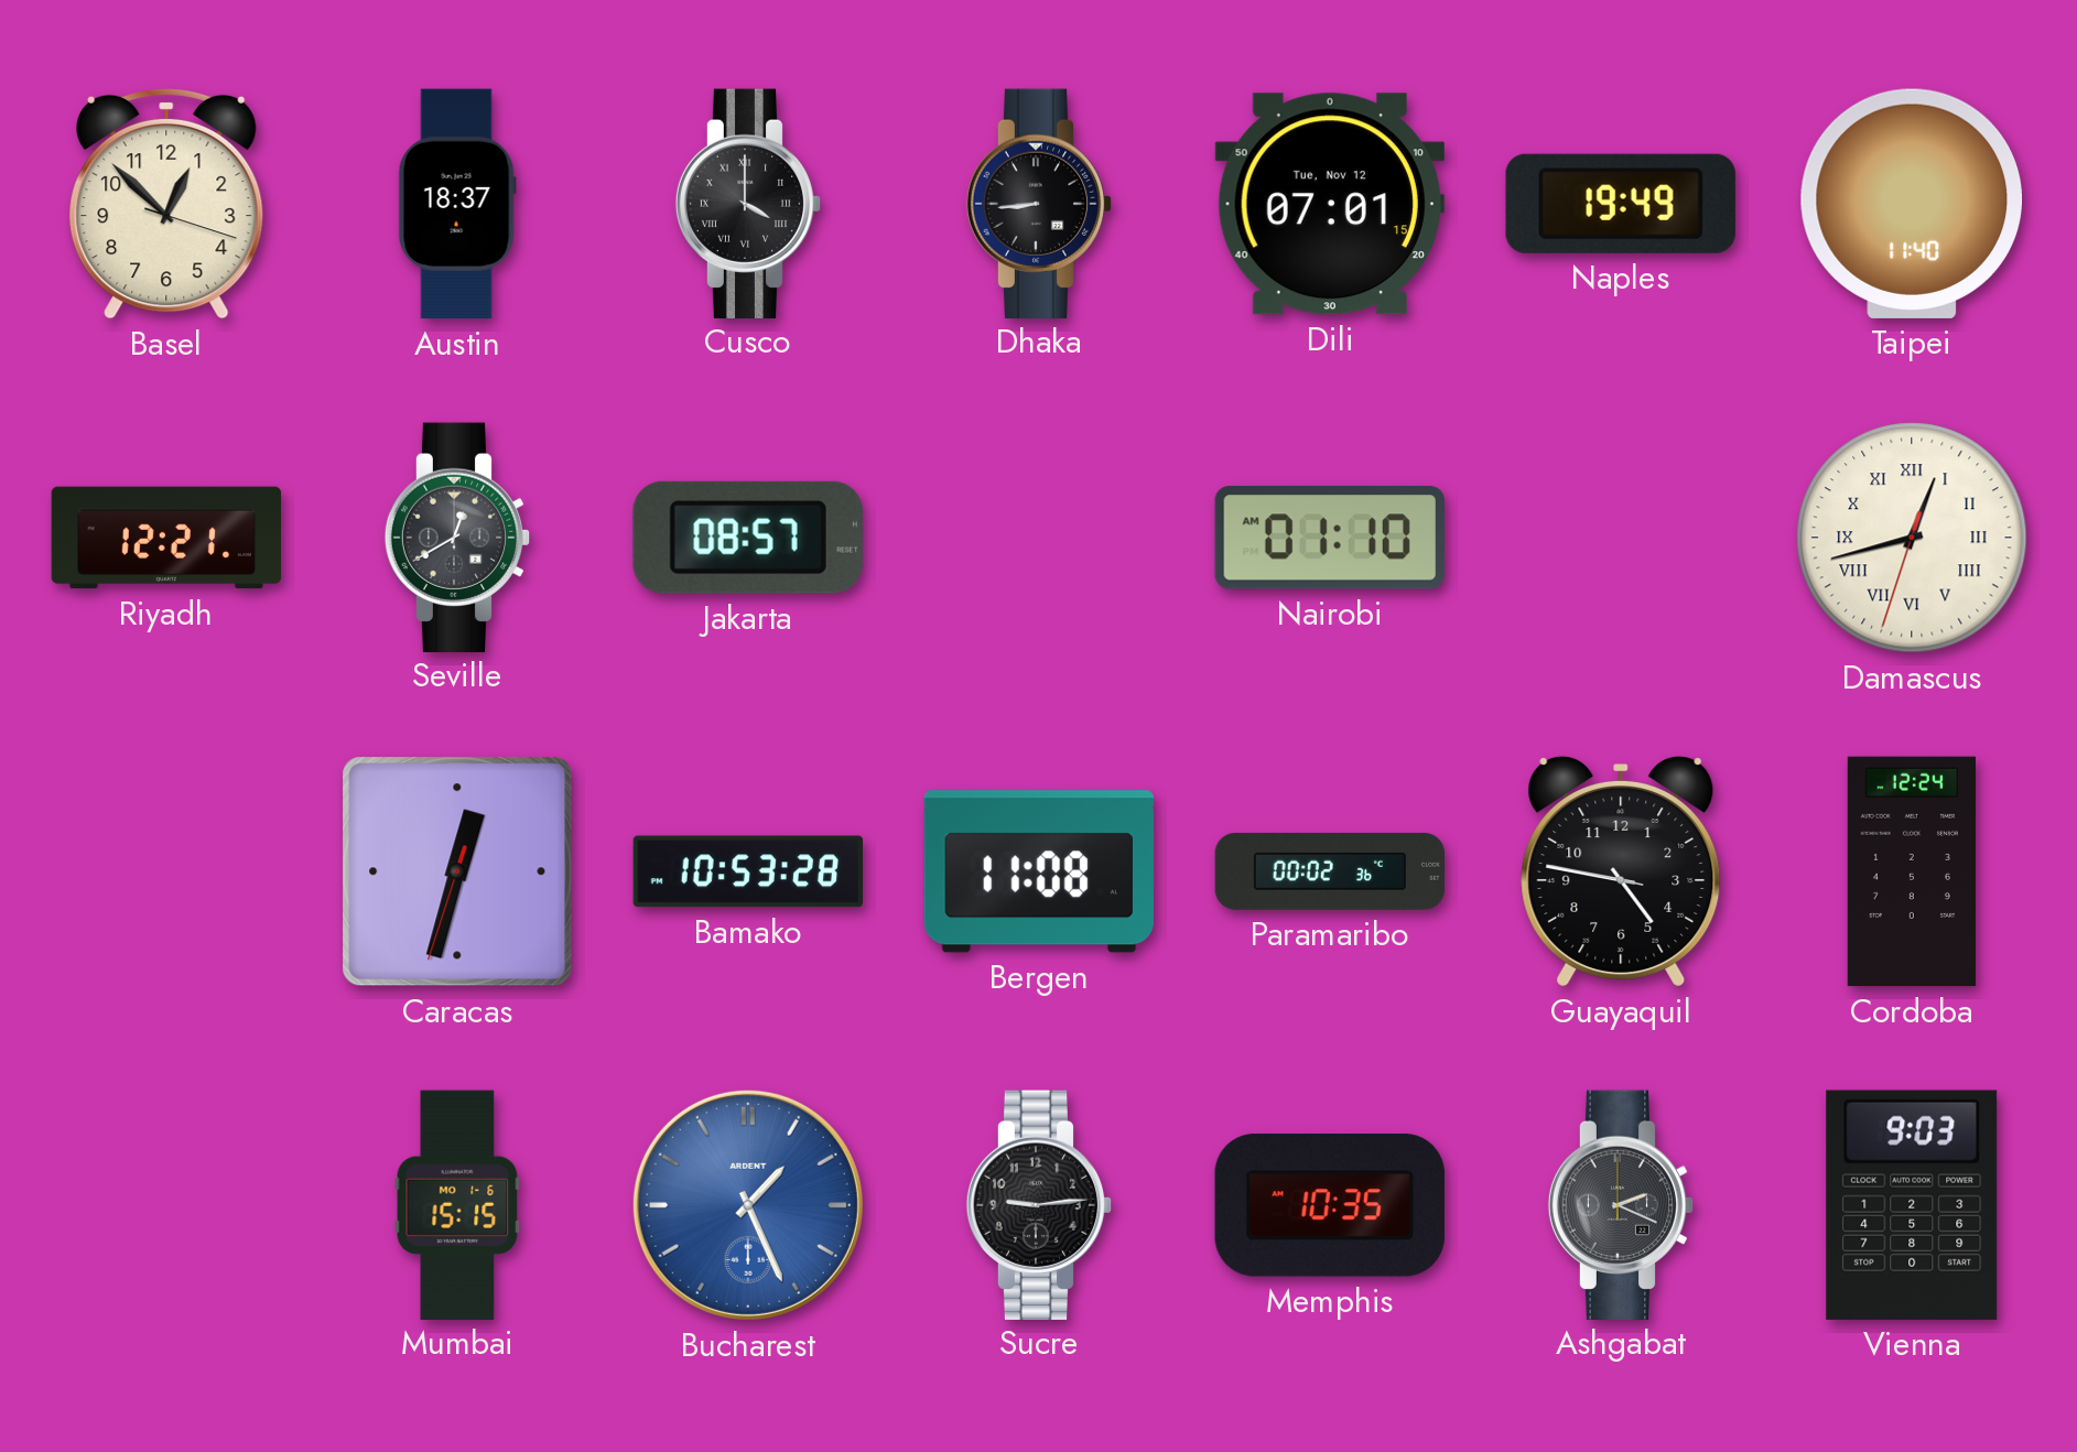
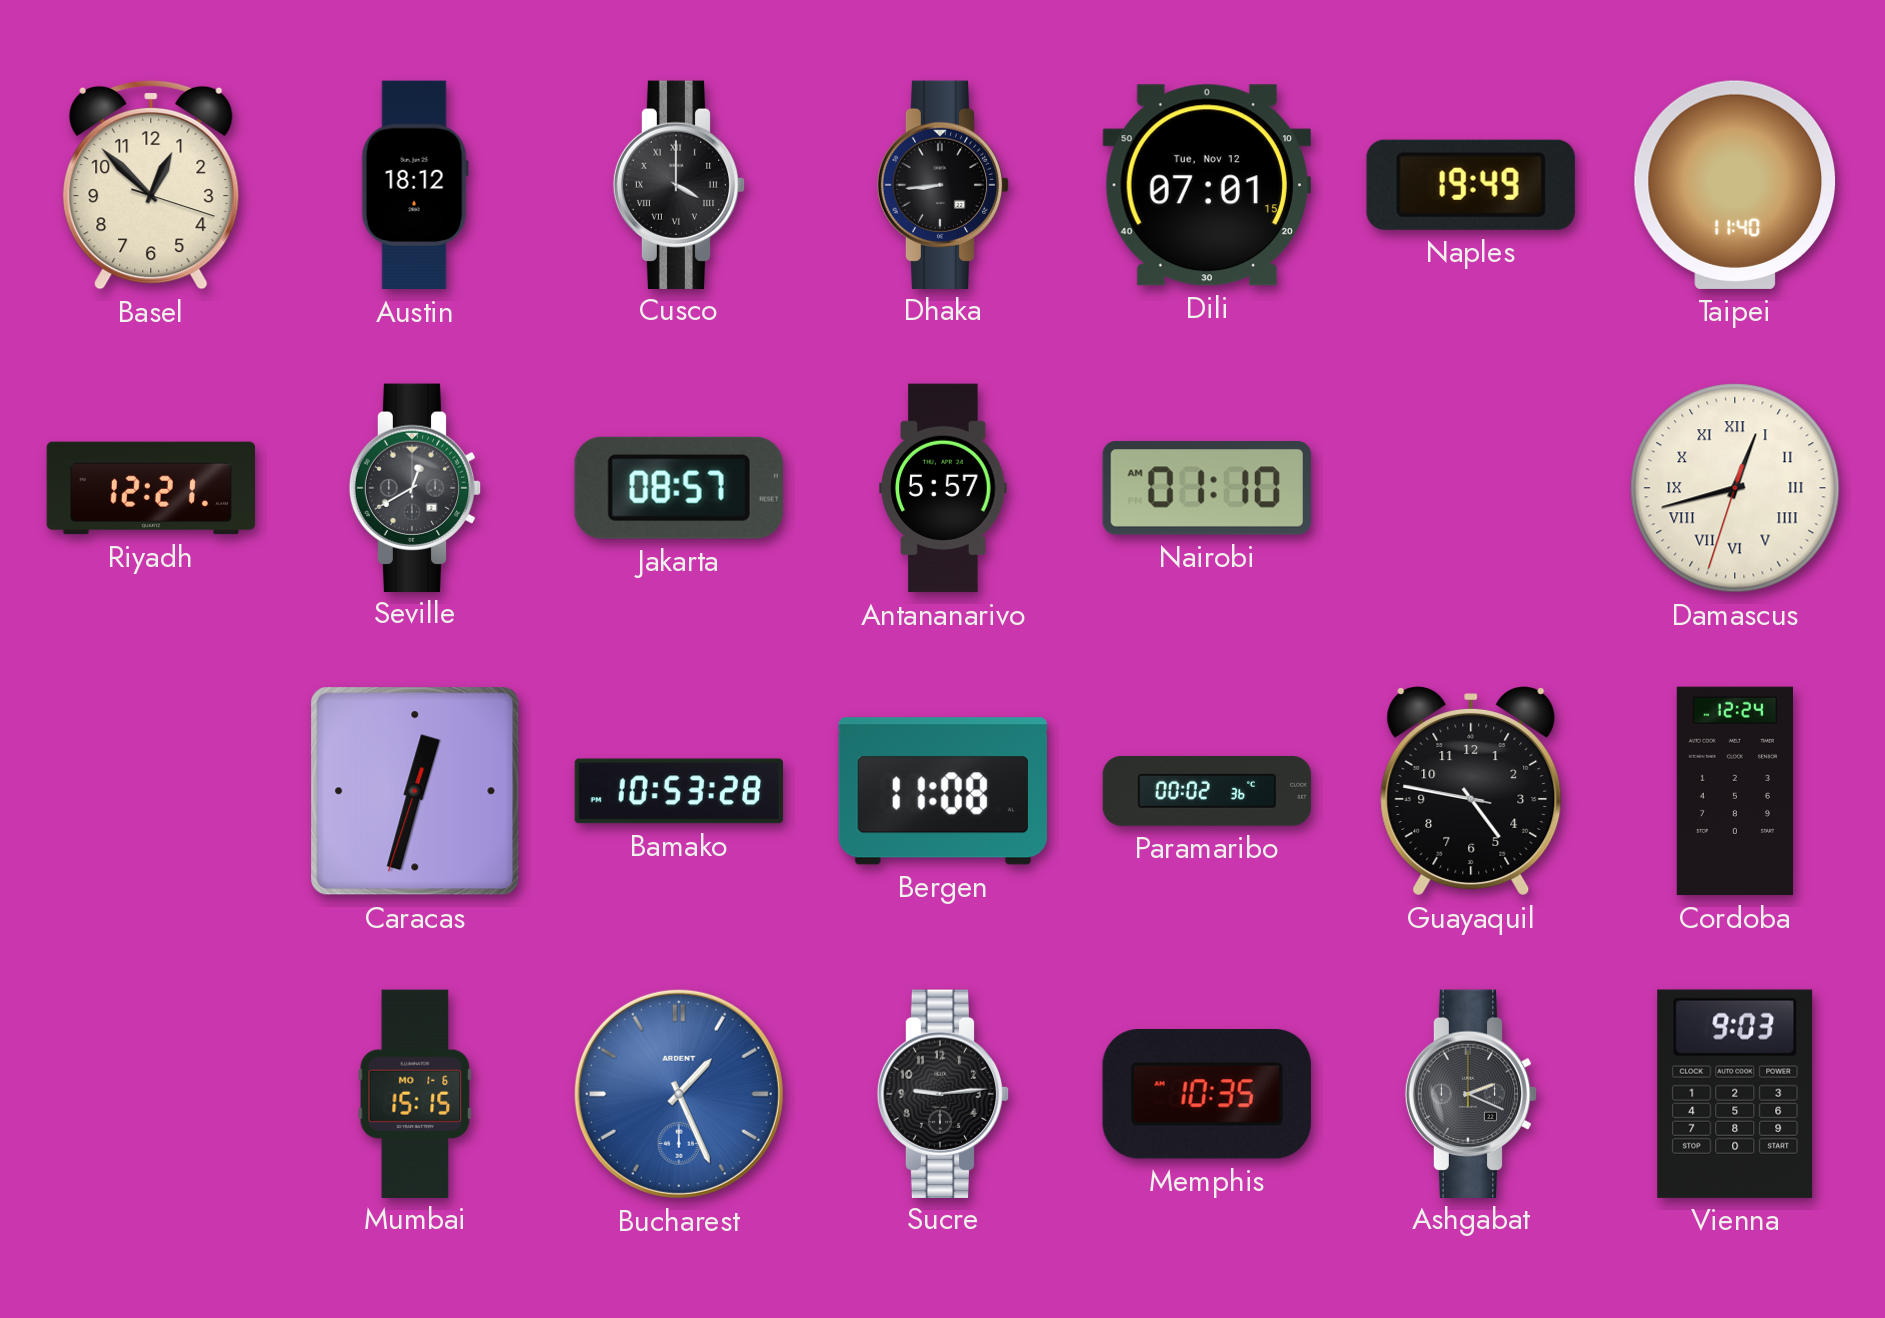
Austin: 18:37 -> 18:12
Antananarivo: none -> 5:57
